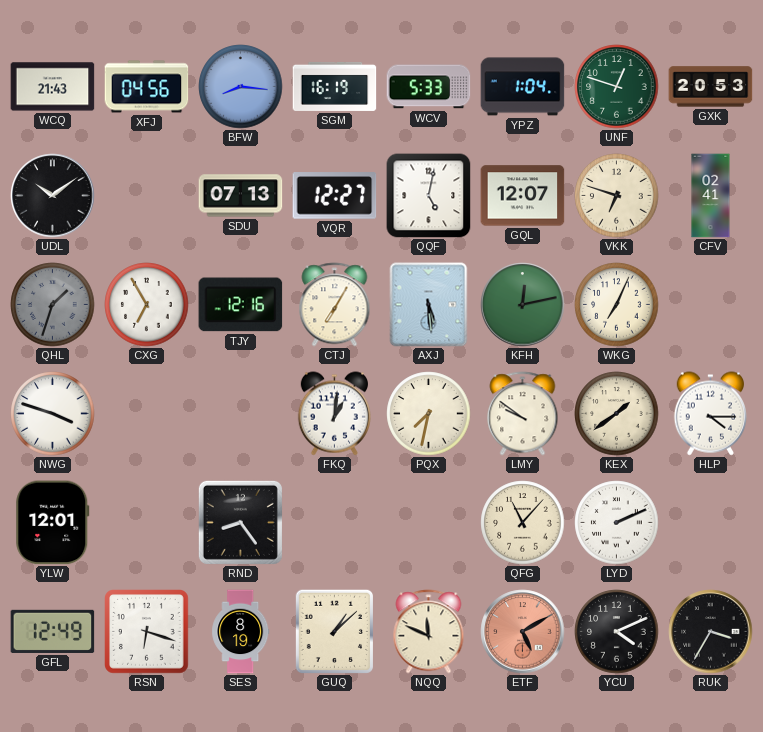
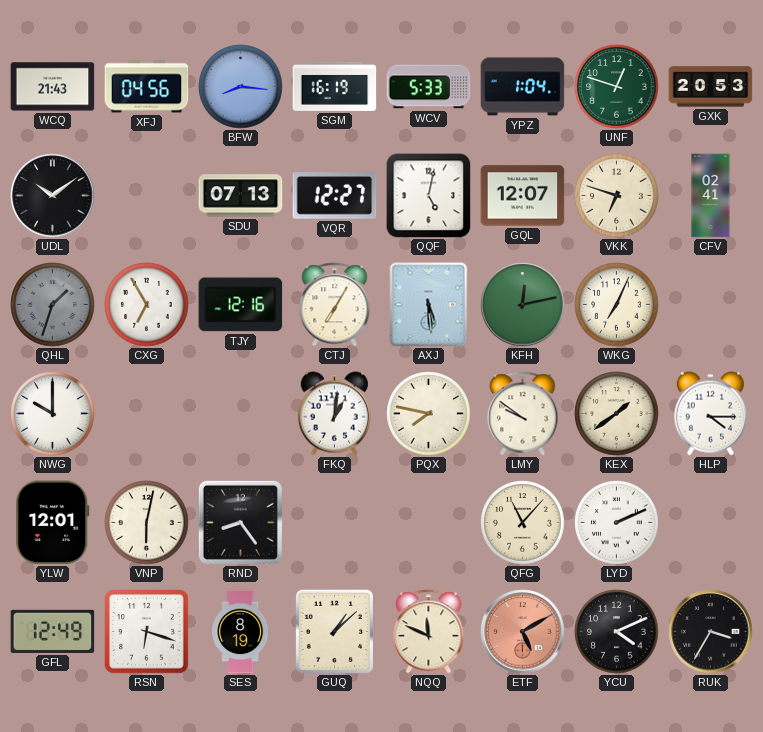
NWG: 3:48 -> 10:00
PQX: 7:32 -> 7:47
VNP: none -> 6:02
